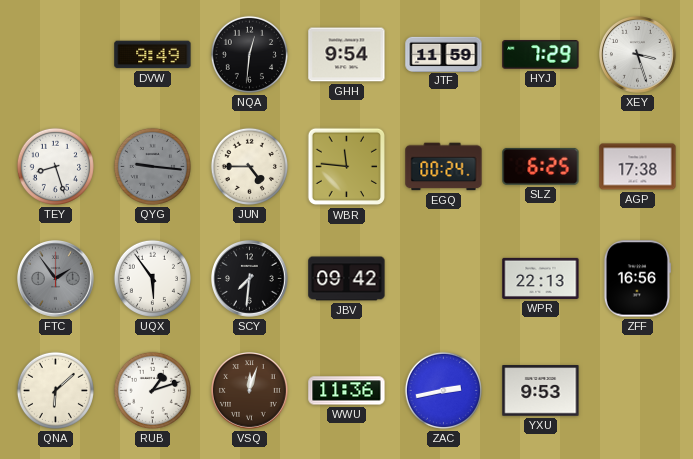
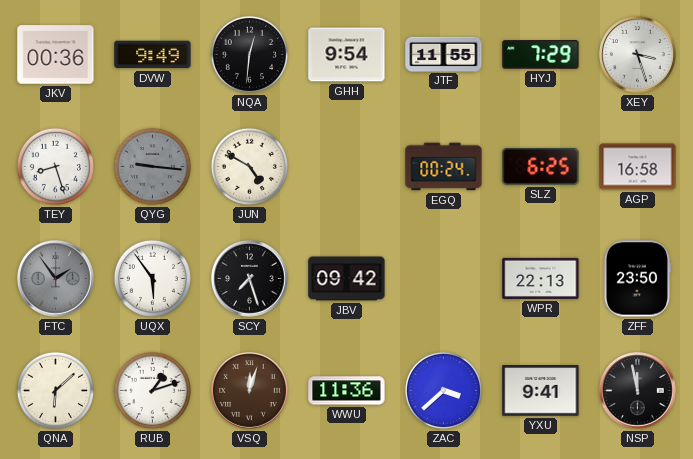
JKV: none -> 00:36
JTF: 11:59 -> 11:55
JUN: 4:45 -> 4:50
WBR: 11:46 -> none
AGP: 17:38 -> 16:58
SCY: 7:31 -> 7:27
ZFF: 16:56 -> 23:50
ZAC: 2:43 -> 3:38
YXU: 9:53 -> 9:41
NSP: none -> 11:58
